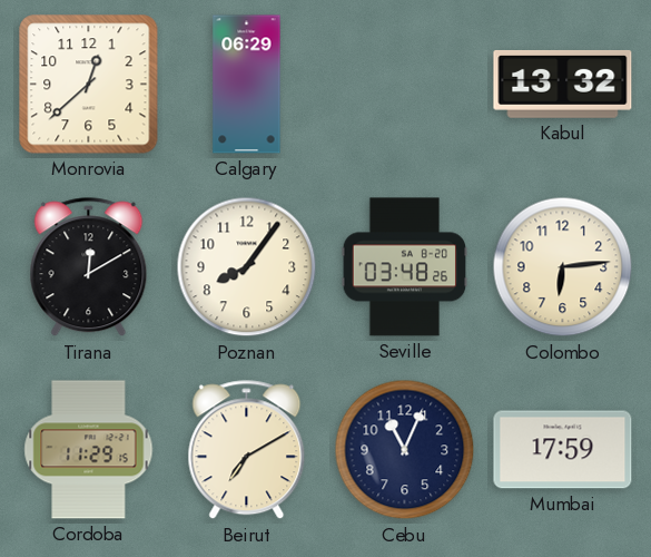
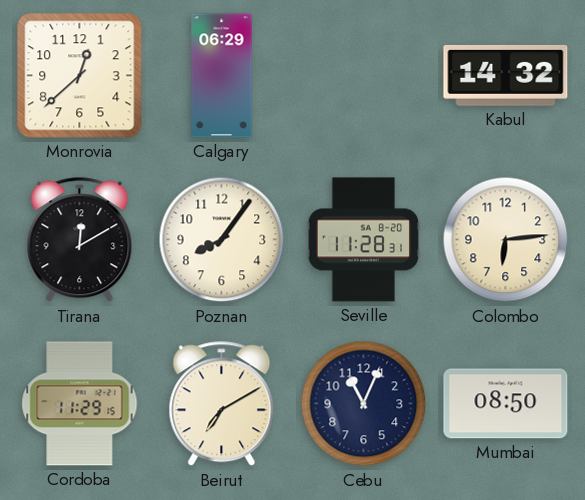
Kabul: 13:32 -> 14:32
Seville: 03:48 -> 11:28
Mumbai: 17:59 -> 08:50
